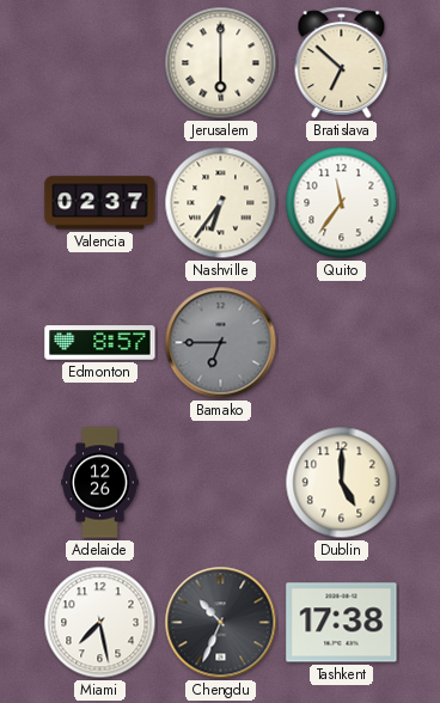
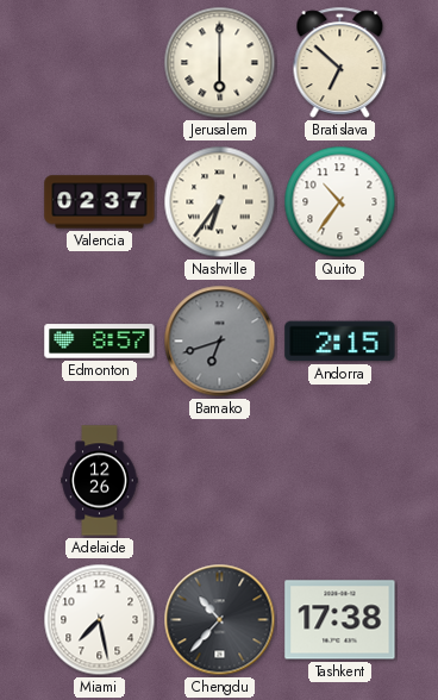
Quito: 11:36 -> 10:36
Bamako: 6:45 -> 6:42
Andorra: none -> 2:15
Dublin: 5:00 -> none
Chengdu: 10:34 -> 10:37
